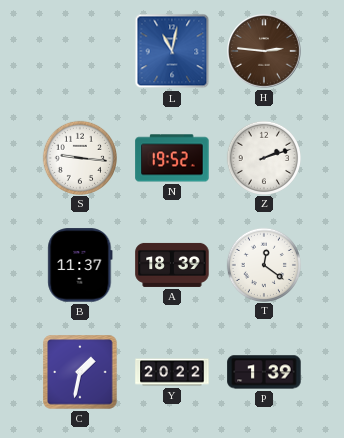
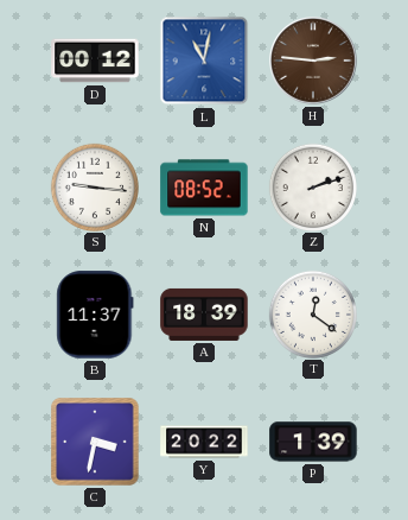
D: none -> 00:12
N: 19:52 -> 08:52
C: 1:32 -> 3:32
